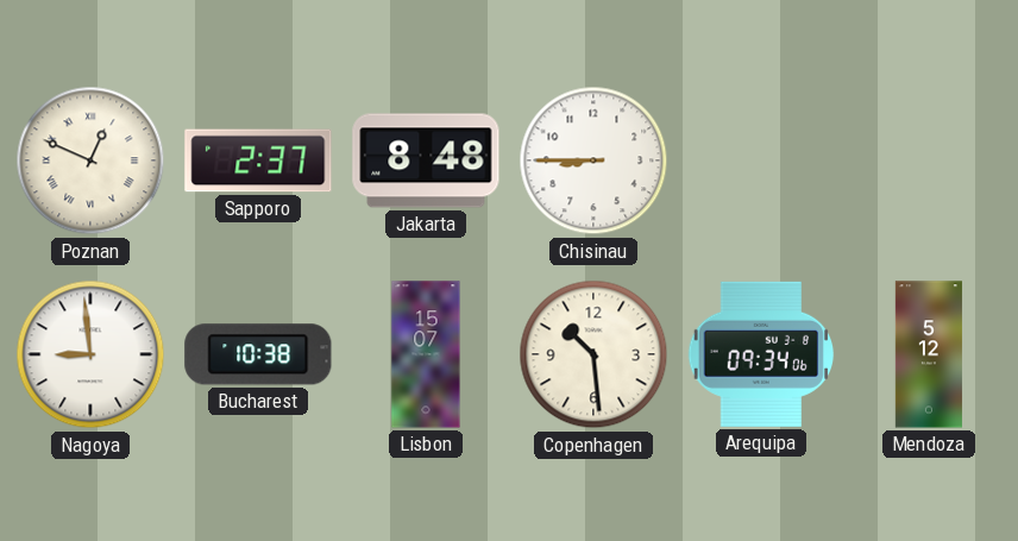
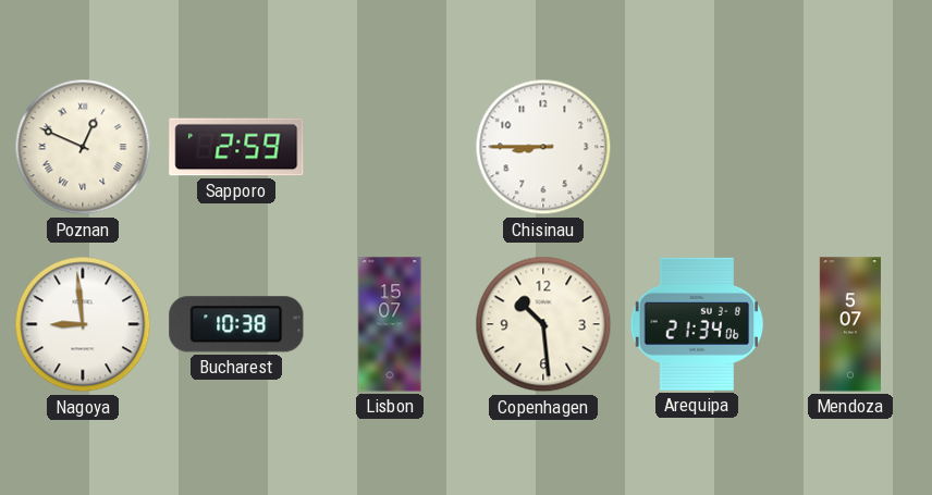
Sapporo: 2:37 -> 2:59
Jakarta: 8:48 -> none
Arequipa: 09:34 -> 21:34
Mendoza: 5:12 -> 5:07
